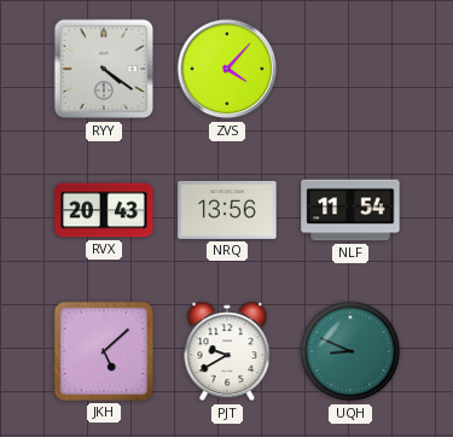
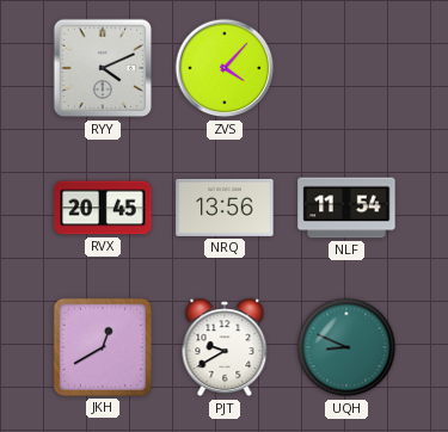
RYY: 4:21 -> 4:11
RVX: 20:43 -> 20:45
JKH: 5:08 -> 12:40
